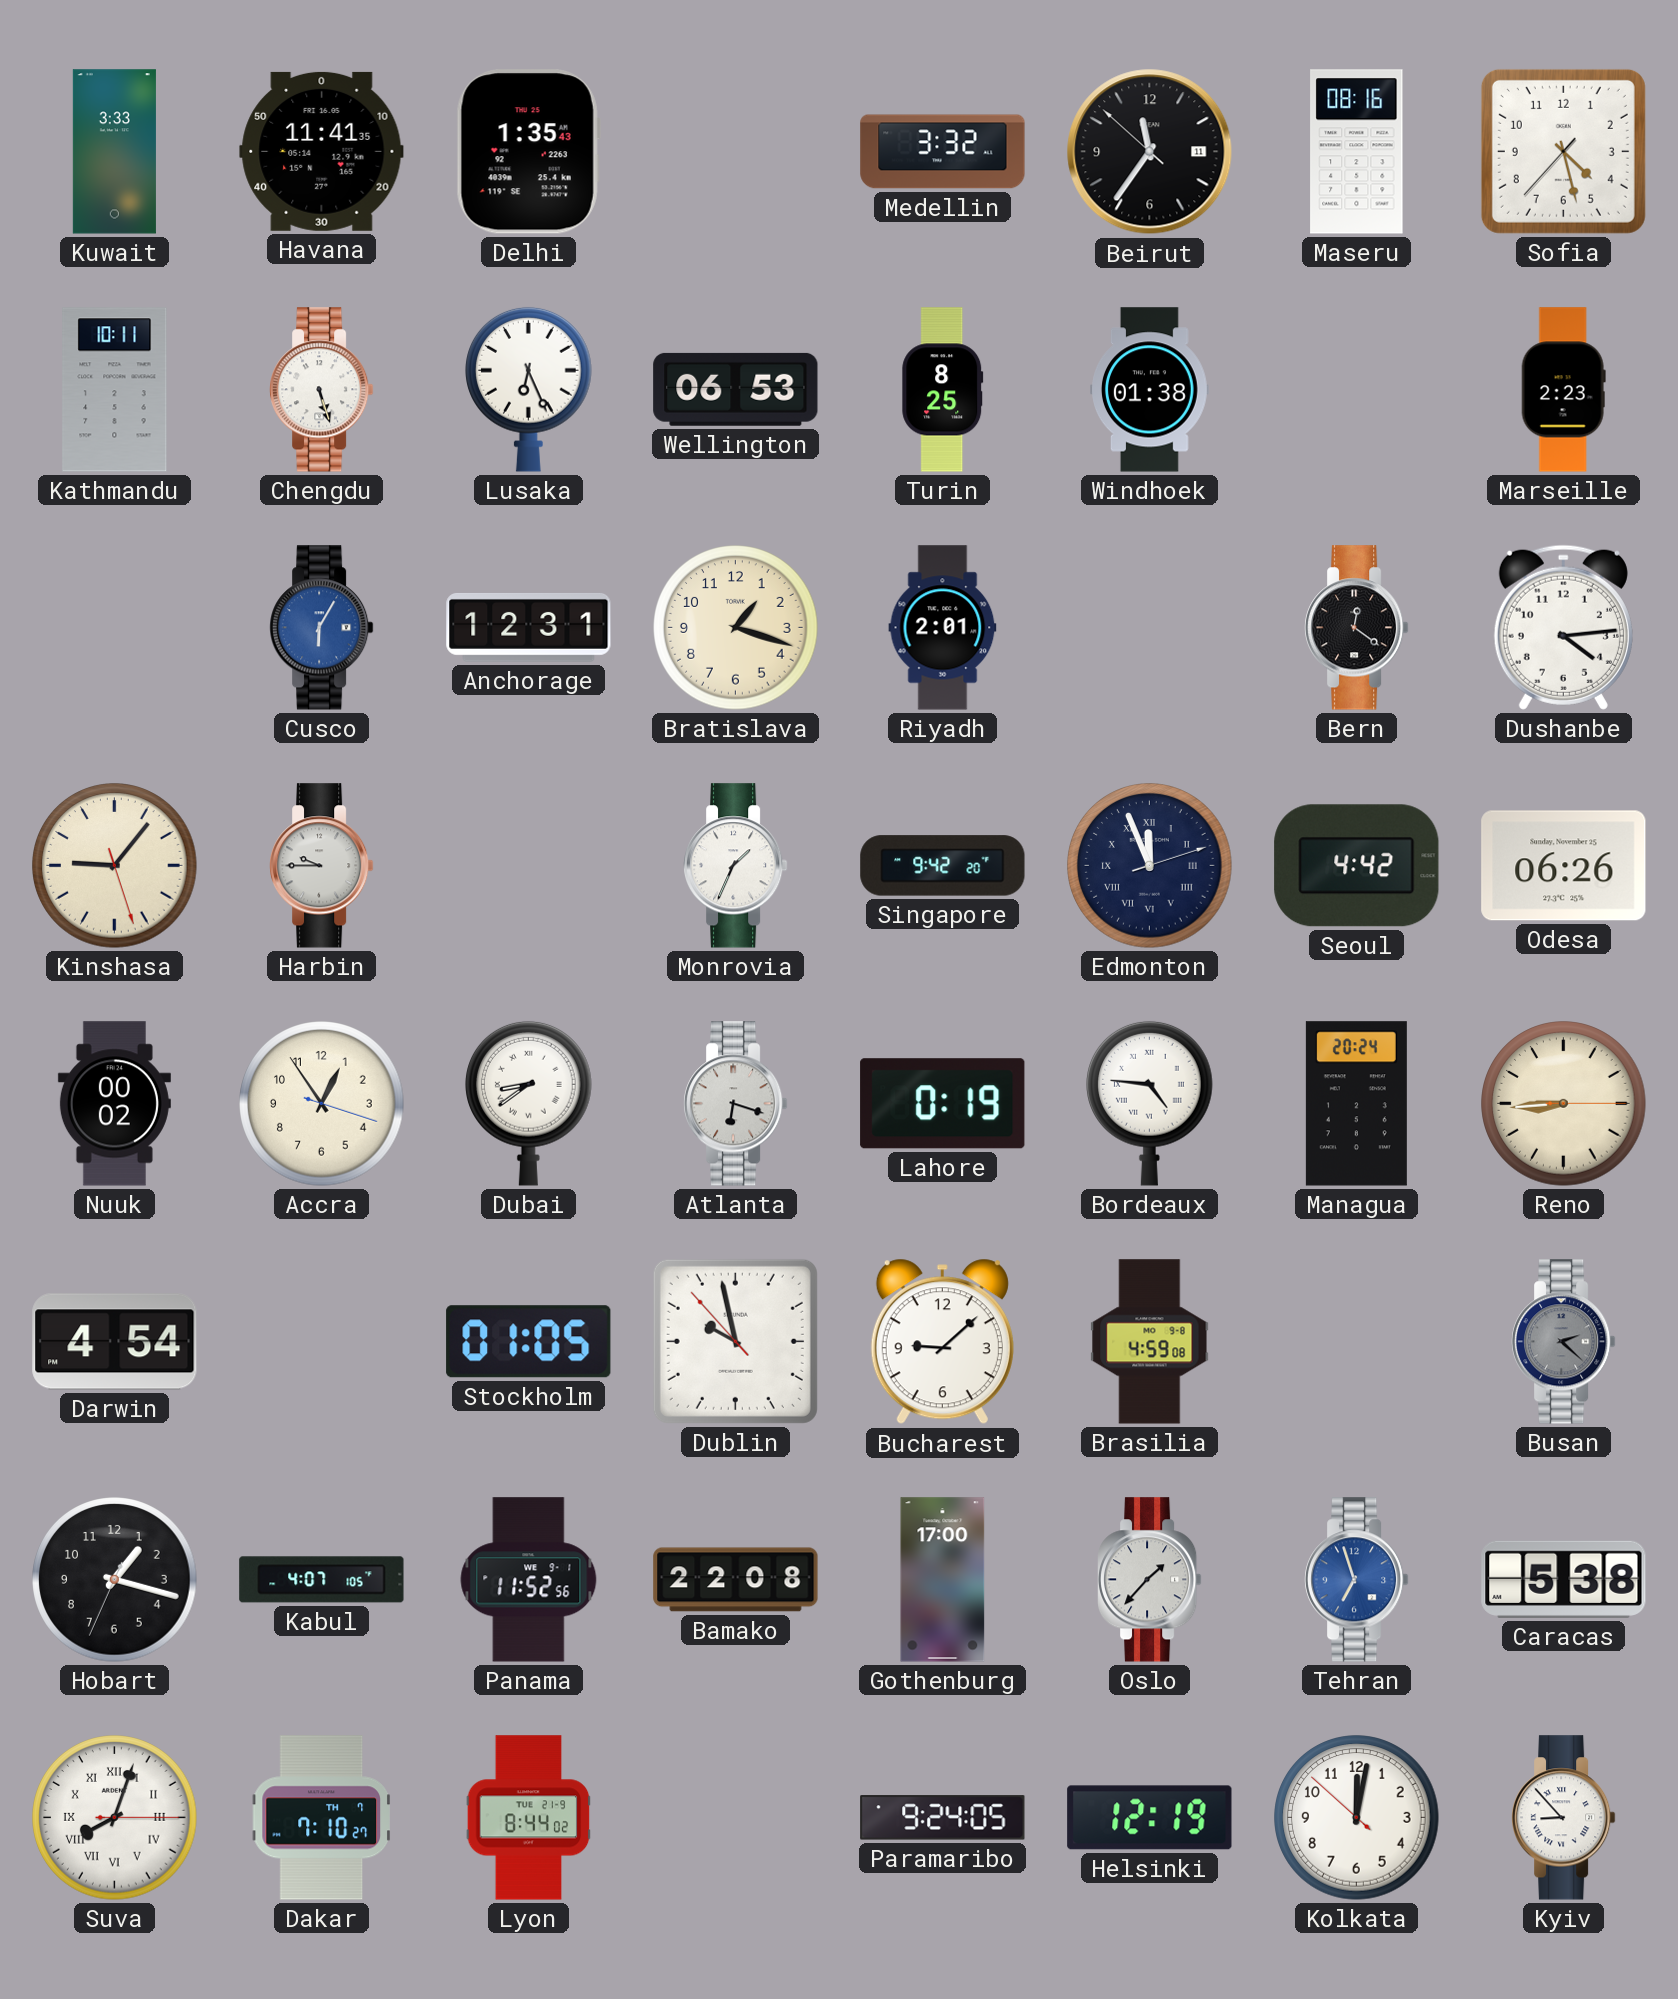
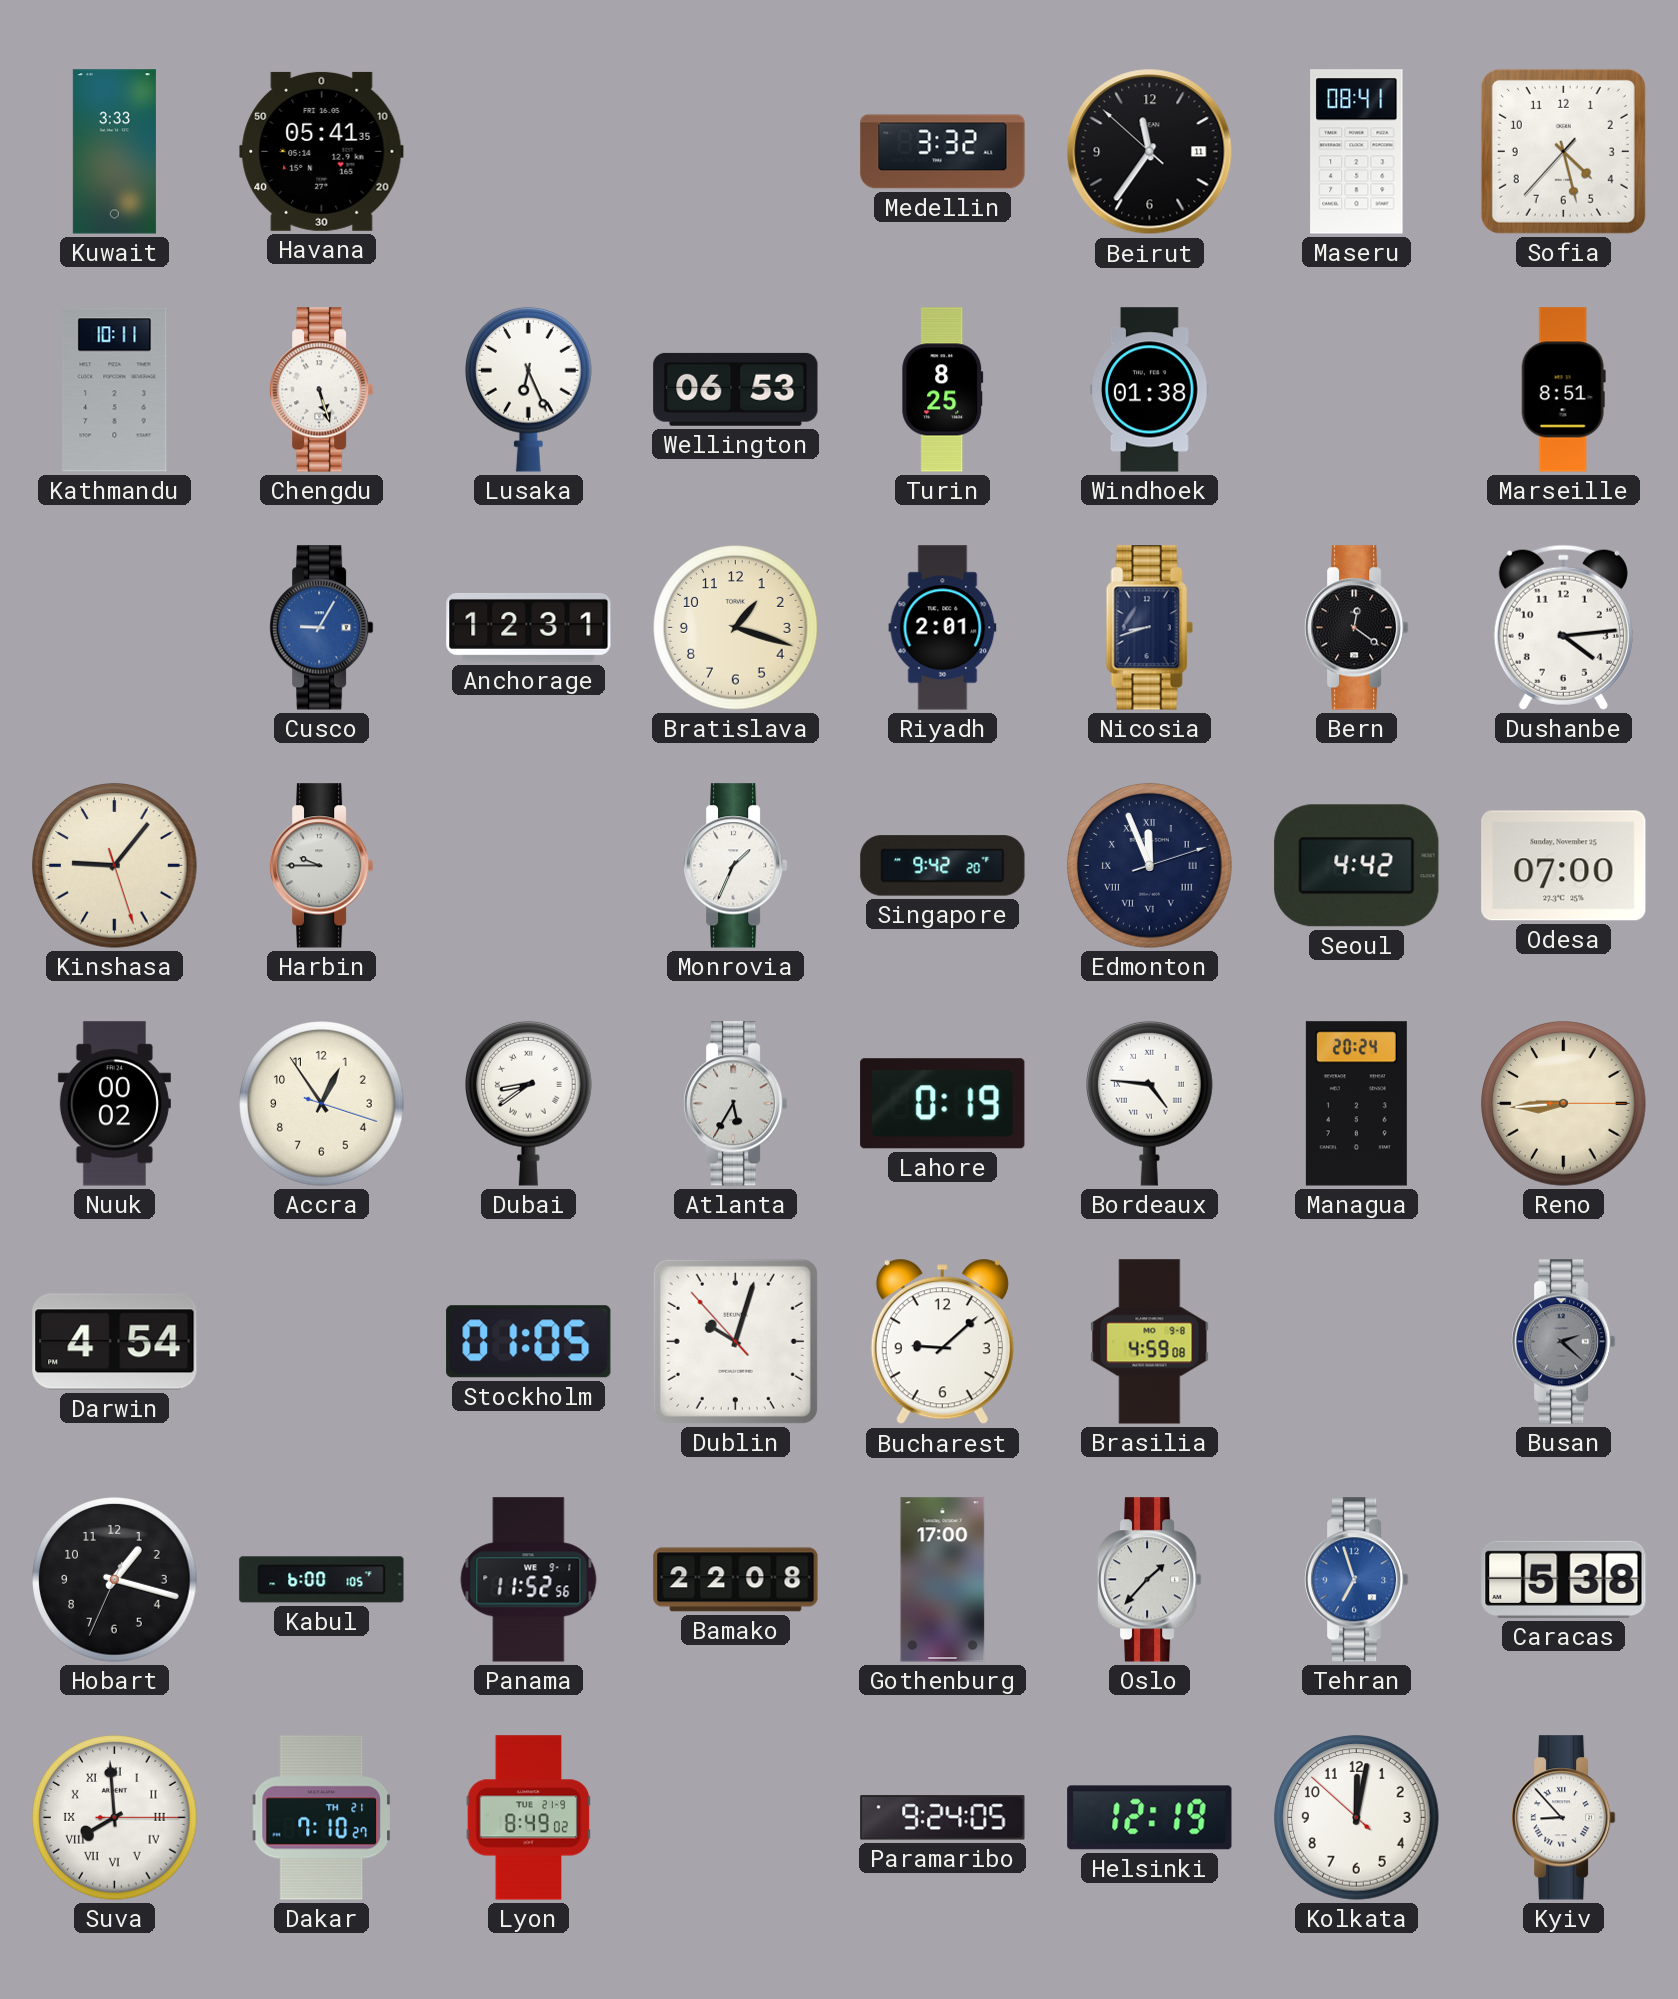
Havana: 11:41 -> 05:41
Delhi: 1:35 -> none
Maseru: 08:16 -> 08:41
Marseille: 2:23 -> 8:51
Cusco: 6:05 -> 9:05
Nicosia: none -> 8:42
Odesa: 06:26 -> 07:00
Atlanta: 6:18 -> 5:35
Dublin: 9:57 -> 10:02
Kabul: 4:07 -> 6:00
Suva: 8:03 -> 7:59
Dakar date: TH 7 -> TH 21
Lyon: 8:44 -> 8:49
